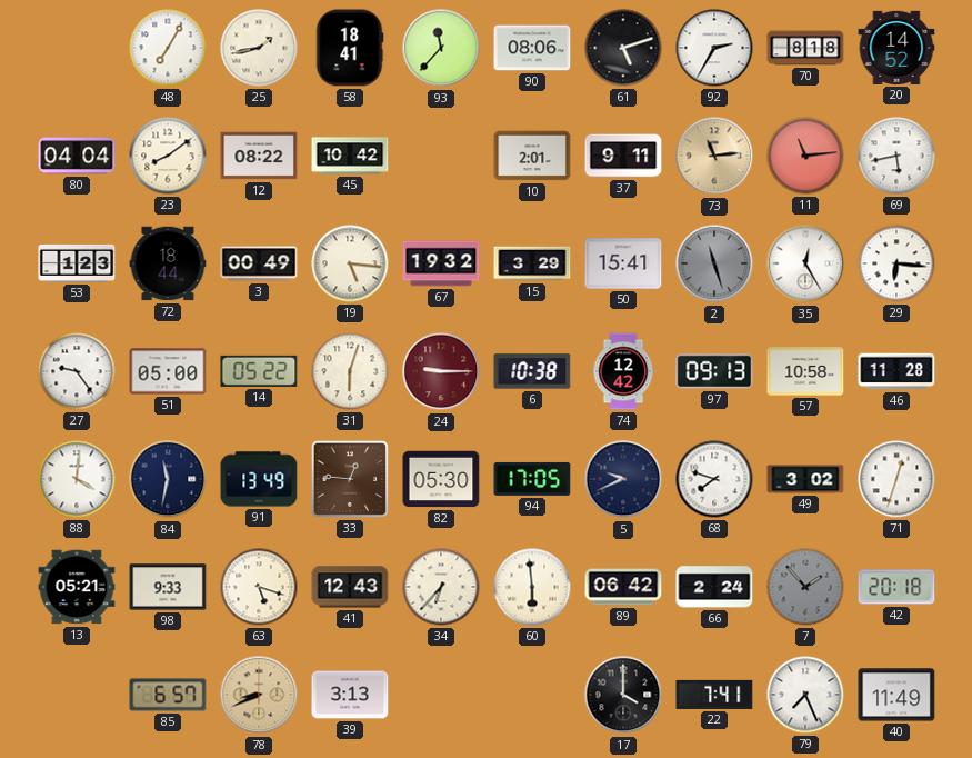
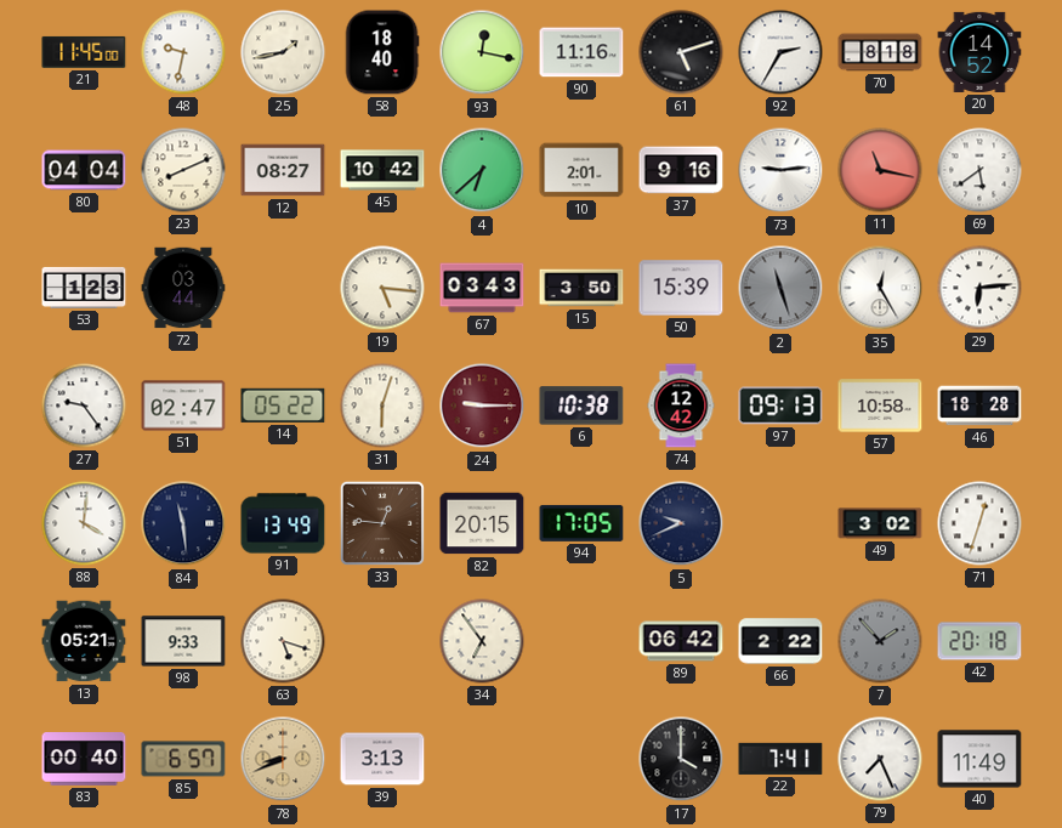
21: none -> 11:45
48: 7:05 -> 9:32
58: 18:41 -> 18:40
93: 11:37 -> 12:17
90: 08:06 -> 11:16
23: 8:09 -> 8:11
12: 08:22 -> 08:27
4: none -> 6:38
37: 9:11 -> 9:16
73: 11:14 -> 9:14
73 dial: champagne -> white
11: 11:14 -> 11:17
69: 5:43 -> 5:39
72: 18:44 -> 03:44
3: 00:49 -> none
67: 19:32 -> 03:43
15: 3:29 -> 3:50
50: 15:41 -> 15:39
29: 6:16 -> 6:14
51: 05:00 -> 02:47
46: 11:28 -> 18:28
84: 11:32 -> 11:29
82: 05:30 -> 20:15
68: 7:48 -> none
41: 12:43 -> none
34: 6:37 -> 6:54
60: 5:59 -> none
66: 2:24 -> 2:22
83: none -> 00:40
